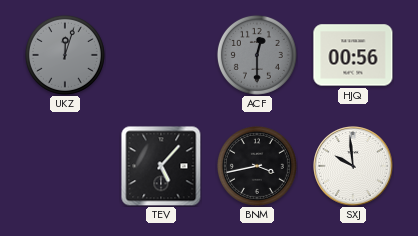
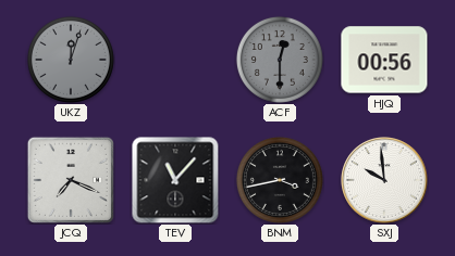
JCQ: none -> 7:19
TEV: 5:07 -> 11:07
